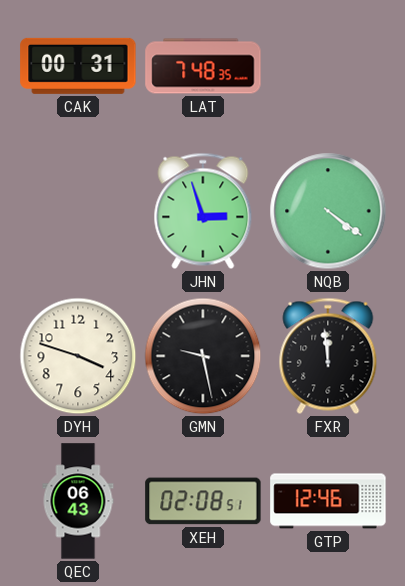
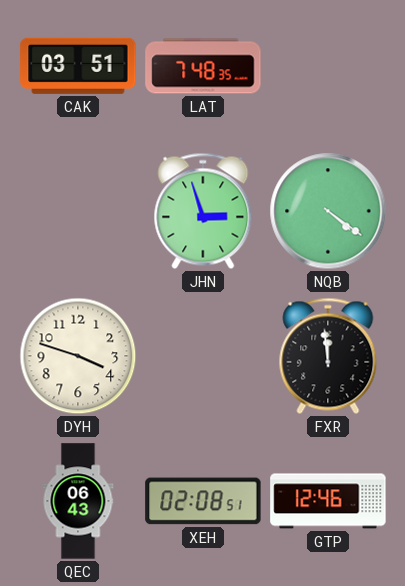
CAK: 00:31 -> 03:51
GMN: 9:28 -> none
